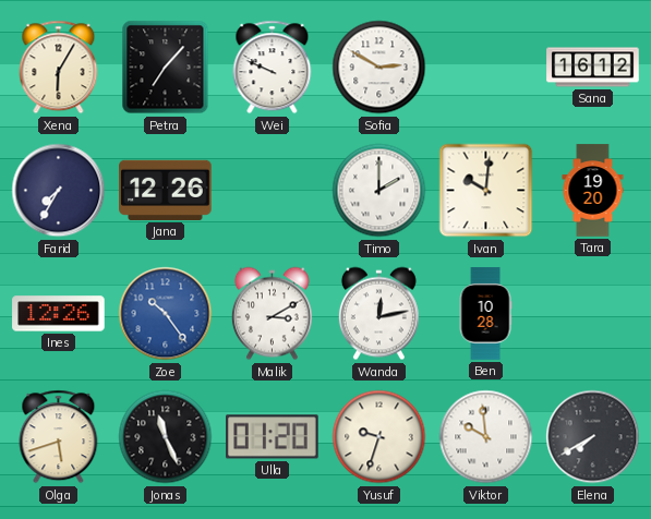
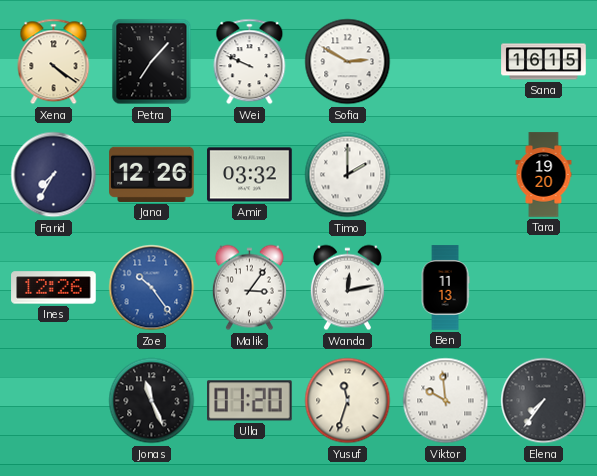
Xena: 6:05 -> 4:21
Sana: 16:12 -> 16:15
Amir: none -> 03:32
Ivan: 10:01 -> none
Malik: 3:10 -> 3:06
Ben: 10:28 -> 11:13
Olga: 5:42 -> none
Yusuf: 9:33 -> 11:33
Elena: 7:40 -> 7:36
